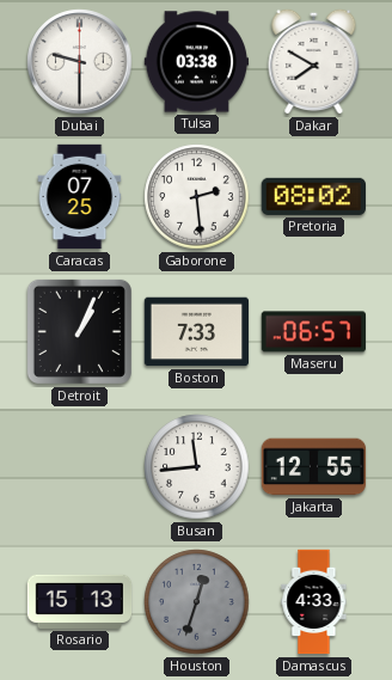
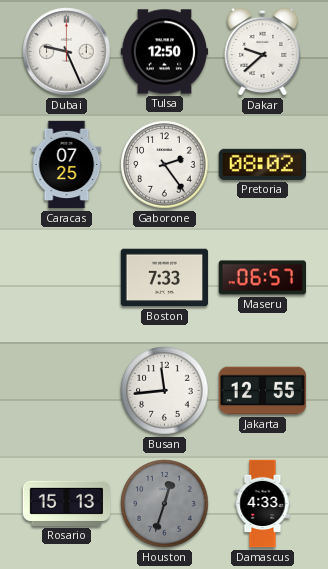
Dubai: 9:30 -> 9:26
Tulsa: 03:38 -> 12:50
Dakar: 7:50 -> 9:38
Gaborone: 2:29 -> 2:24
Detroit: 1:04 -> none
